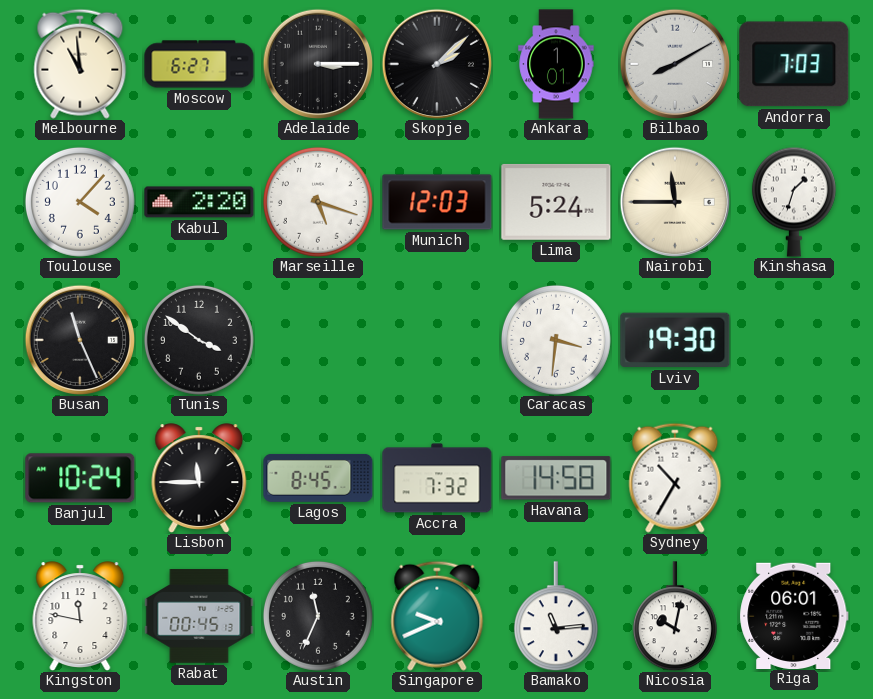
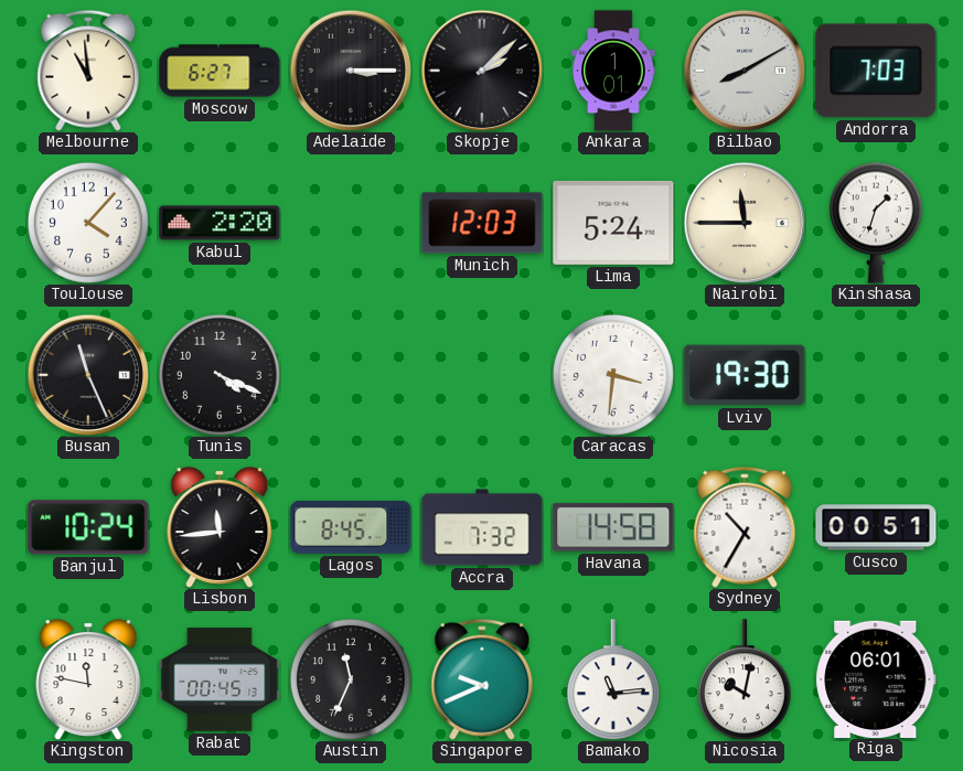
Marseille: 5:18 -> none
Tunis: 3:51 -> 4:19
Lisbon: 11:45 -> 11:44
Cusco: none -> 00:51
